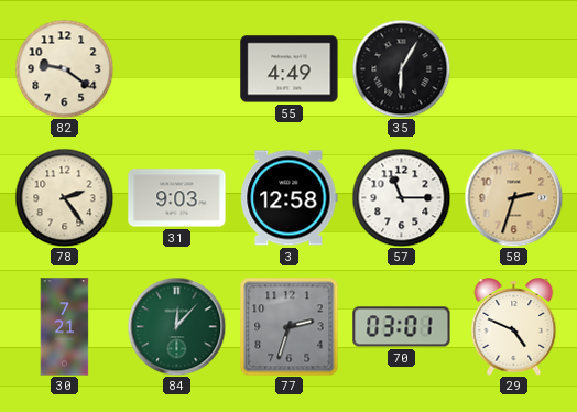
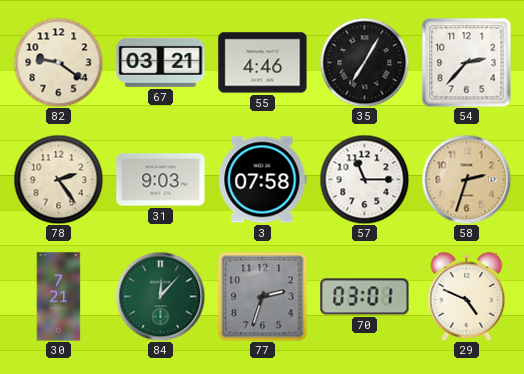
67: none -> 03:21
55: 4:49 -> 4:46
35: 6:05 -> 7:05
54: none -> 2:37
3: 12:58 -> 07:58
